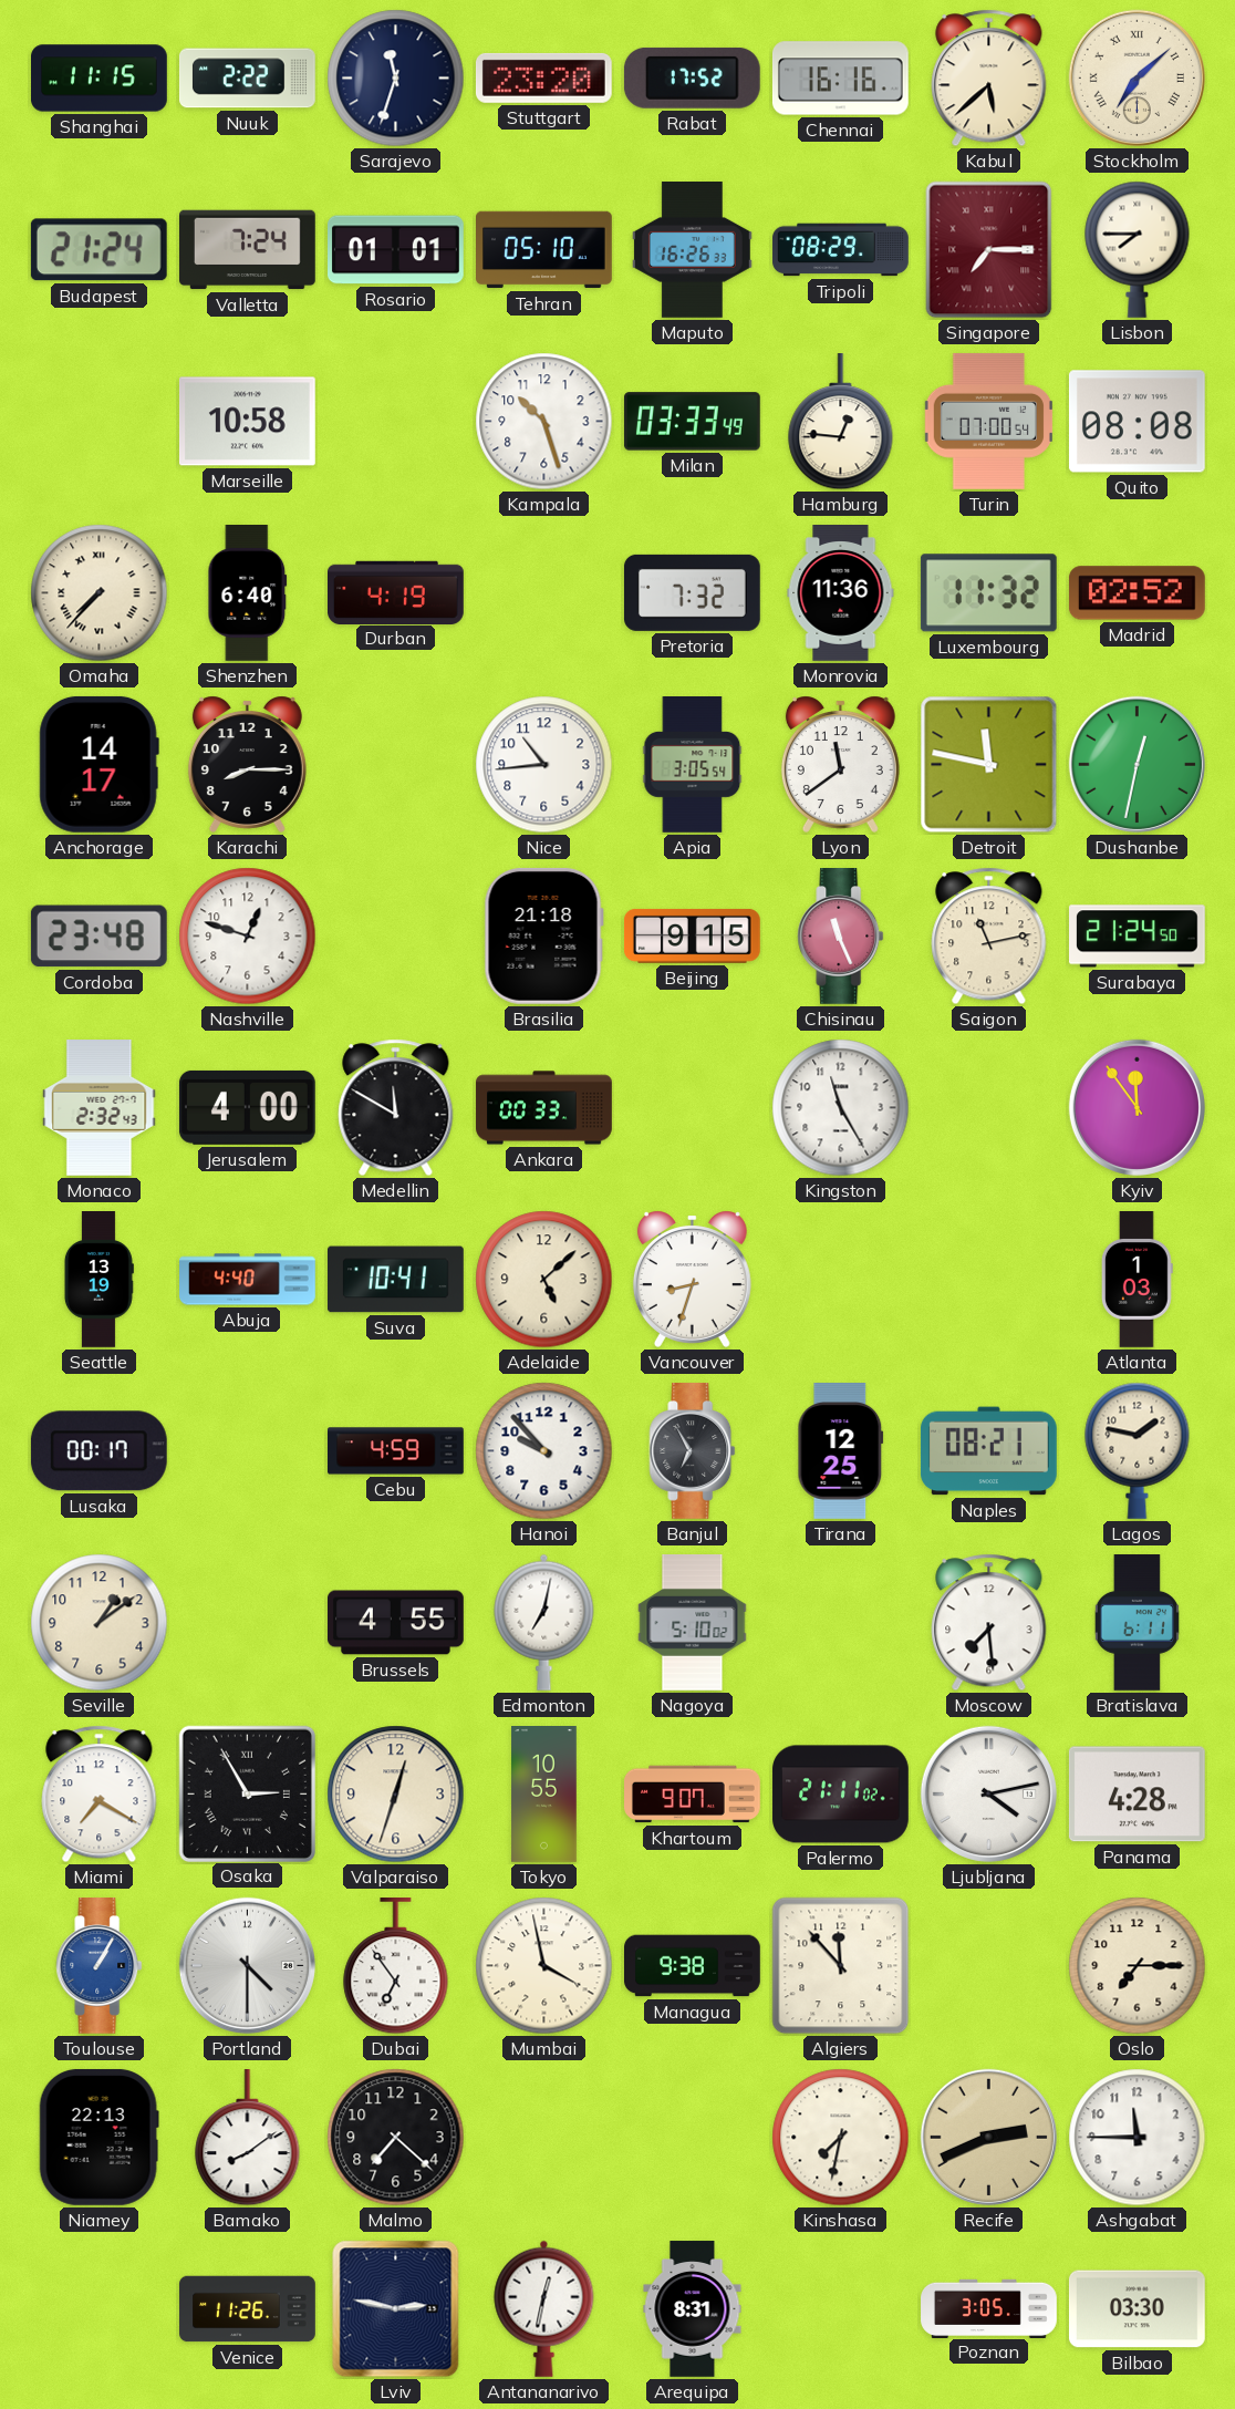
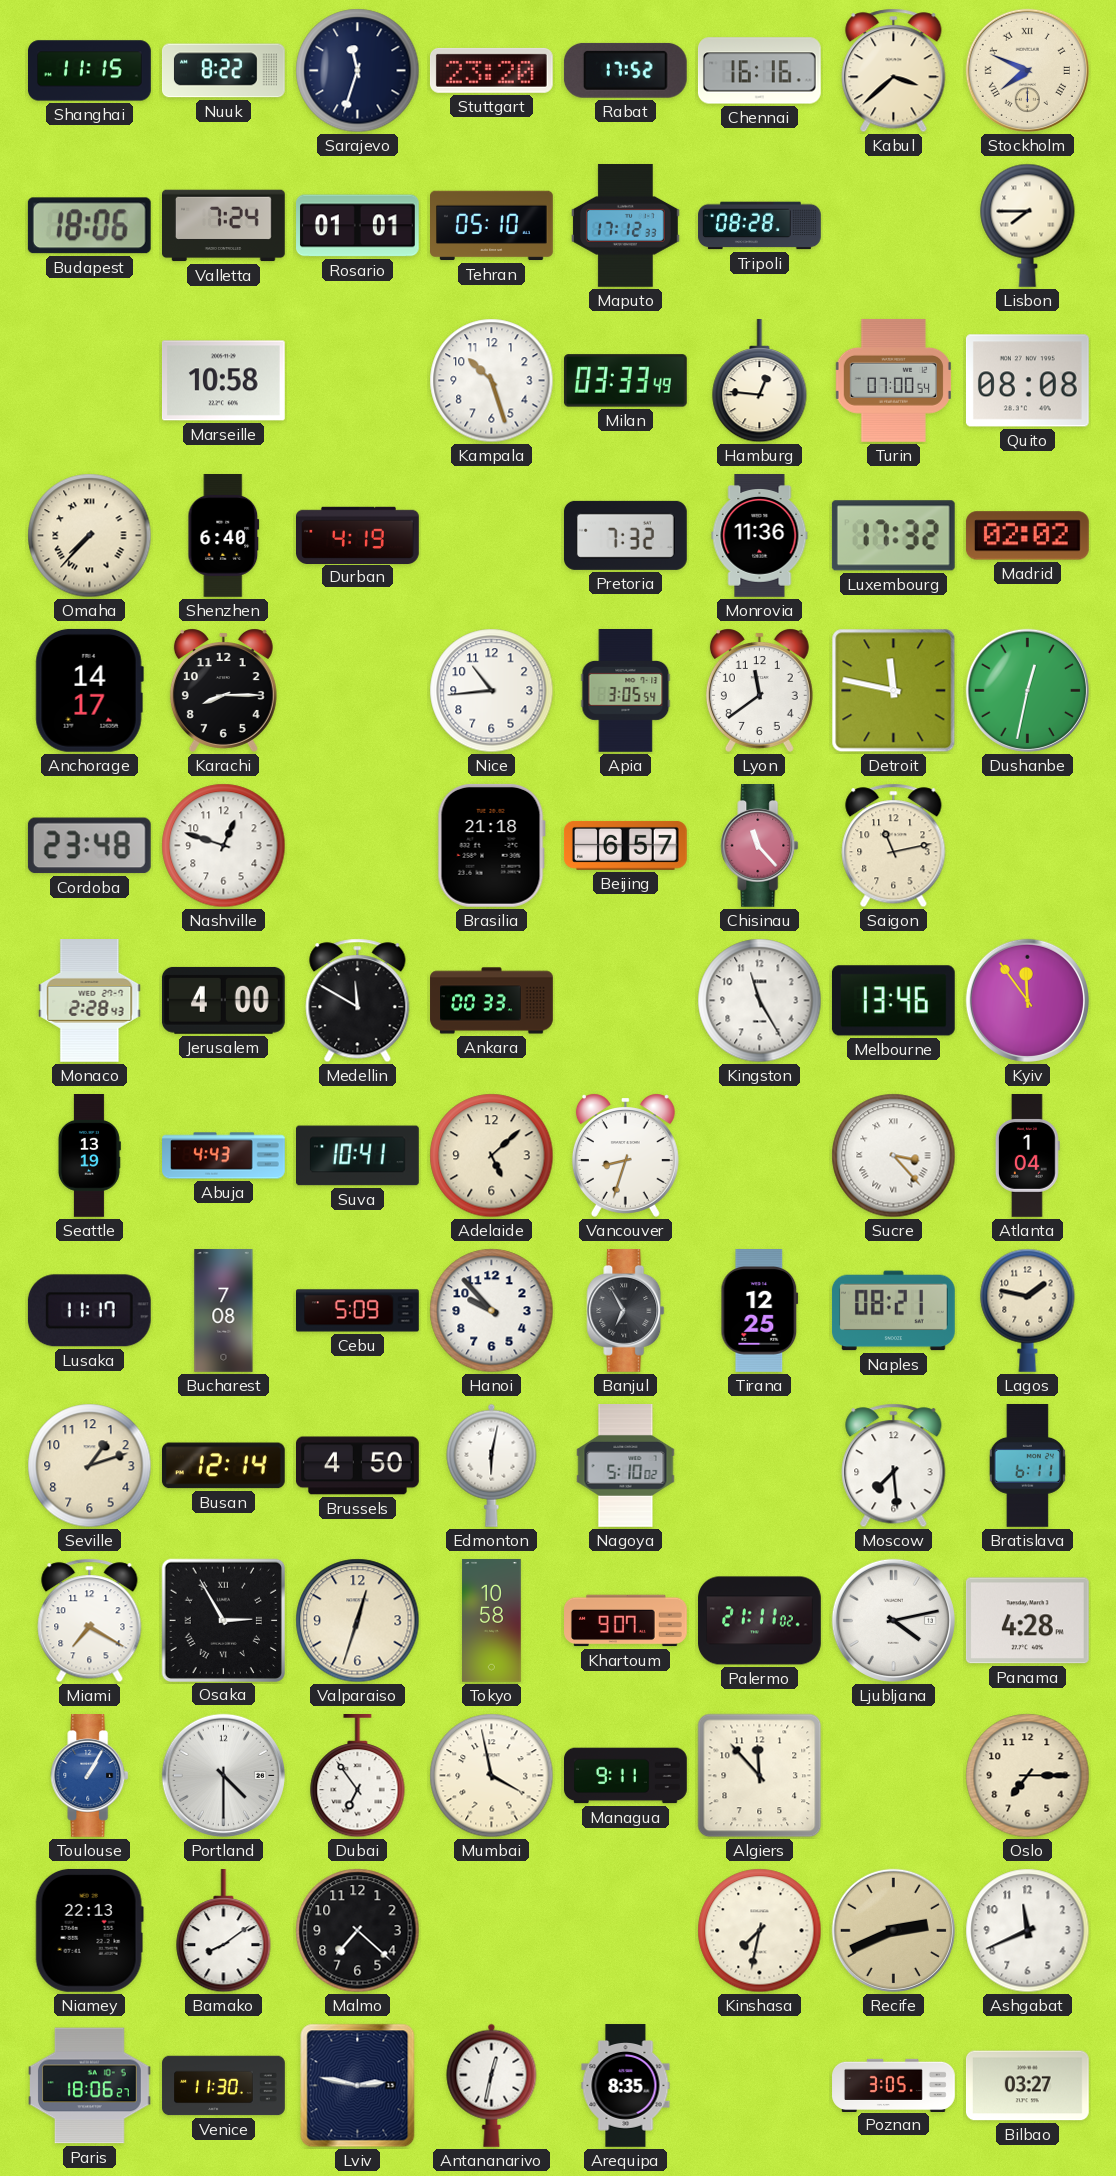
Nuuk: 2:22 -> 8:22
Kabul: 5:38 -> 3:38
Stockholm: 7:08 -> 7:49
Budapest: 21:24 -> 18:06
Maputo: 16:26 -> 17:12
Tripoli: 08:29 -> 08:28
Singapore: 7:15 -> none
Luxembourg: 11:32 -> 17:32
Madrid: 02:52 -> 02:02
Beijing: 9:15 -> 6:57
Chisinau: 11:26 -> 11:23
Surabaya: 21:24 -> none
Monaco: 2:32 -> 2:28
Melbourne: none -> 13:46
Abuja: 4:40 -> 4:43
Sucre: none -> 3:23
Atlanta: 1:03 -> 1:04
Lusaka: 00:17 -> 11:17
Bucharest: none -> 7:08
Cebu: 4:59 -> 5:09
Seville: 1:09 -> 1:12
Busan: none -> 12:14
Brussels: 4:55 -> 4:50
Edmonton: 7:02 -> 6:02
Tokyo: 10:55 -> 10:58
Managua: 9:38 -> 9:11
Ashgabat: 11:45 -> 11:41
Paris: none -> 18:06
Venice: 11:26 -> 11:30
Arequipa: 8:31 -> 8:35
Bilbao: 03:30 -> 03:27
